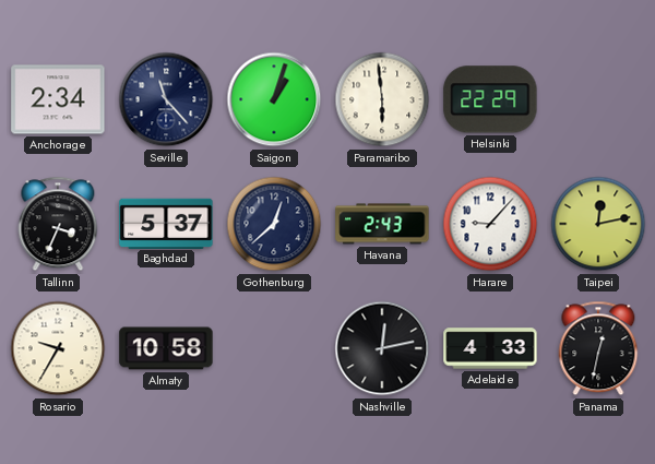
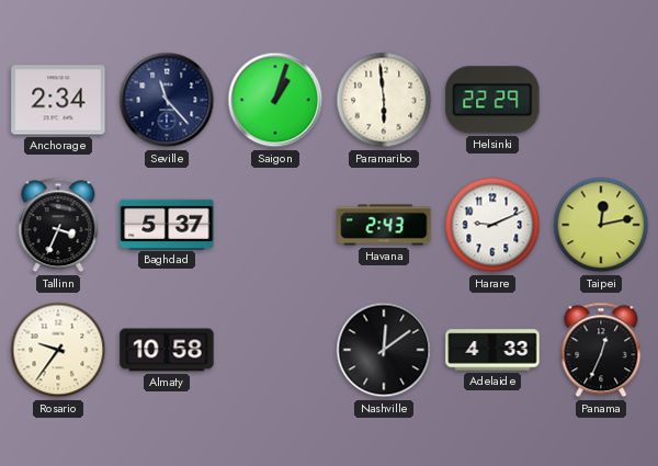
Gothenburg: 12:38 -> none
Harare: 9:07 -> 9:11
Rosario: 9:35 -> 9:36
Nashville: 12:13 -> 12:09
Panama: 12:32 -> 12:34
